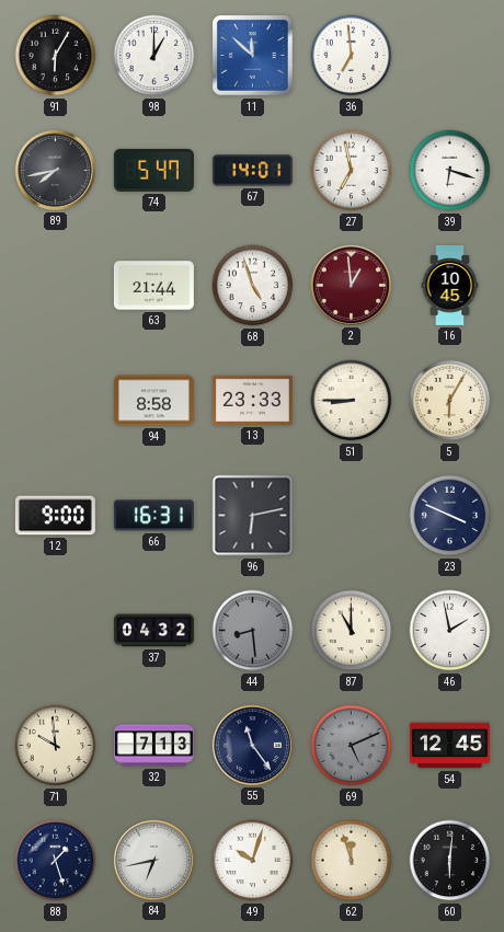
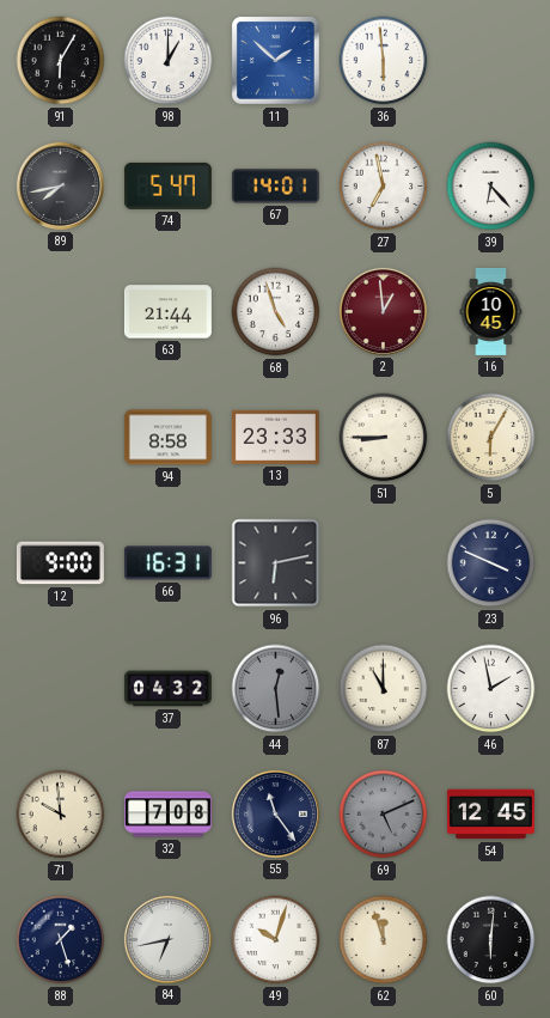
11: 11:52 -> 1:52
36: 6:59 -> 5:59
39: 6:18 -> 6:23
44: 8:29 -> 12:29
32: 7:13 -> 7:08
